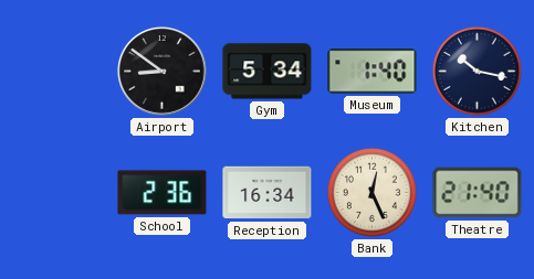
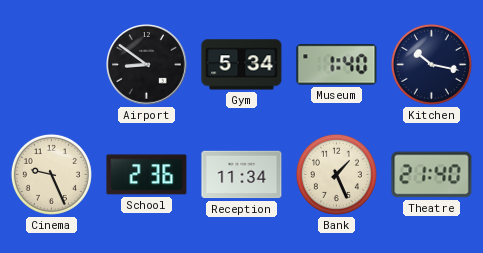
Cinema: none -> 9:26
Reception: 16:34 -> 11:34
Bank: 12:26 -> 1:26
